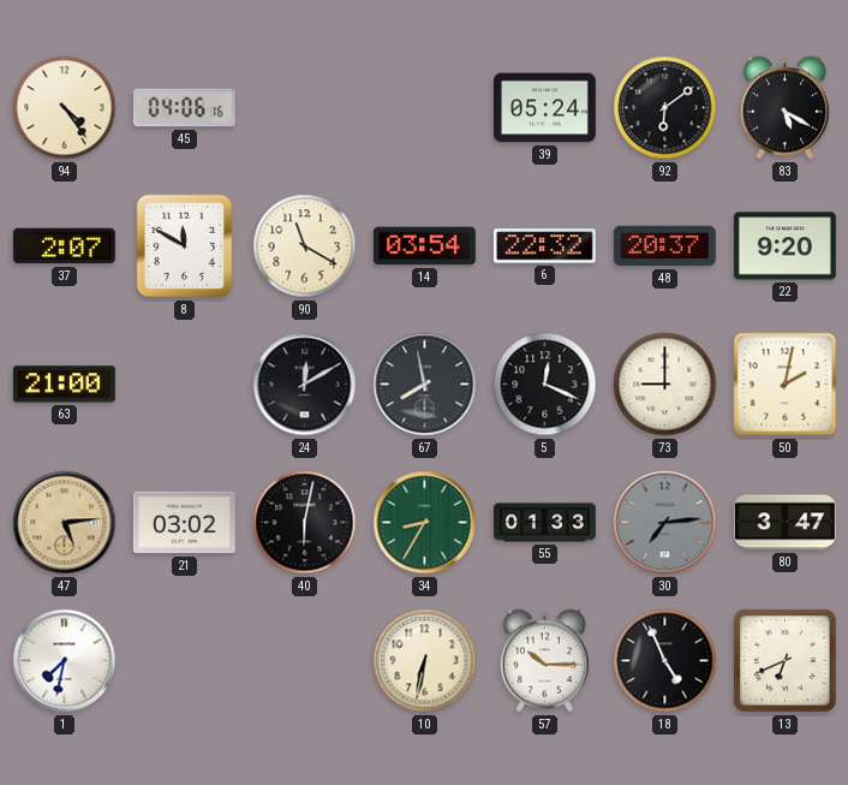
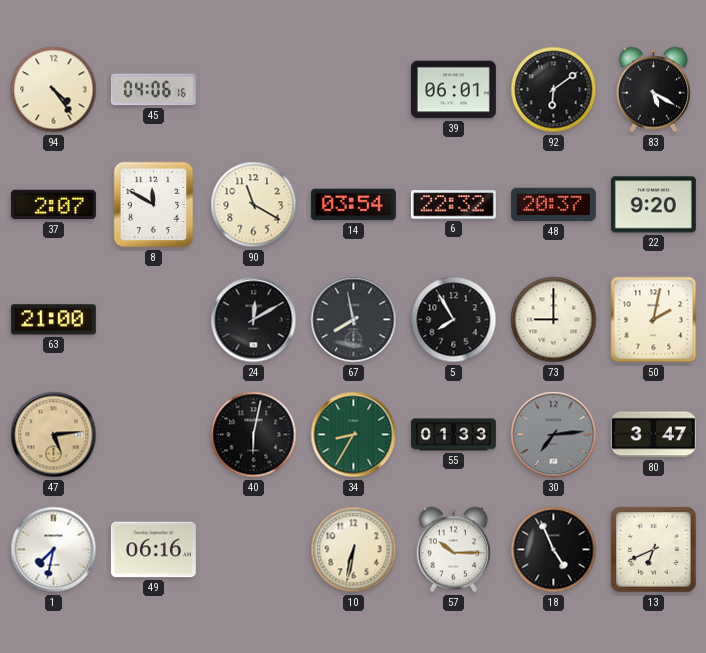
39: 05:24 -> 06:01
5: 12:19 -> 7:55
21: 03:02 -> none
49: none -> 06:16
